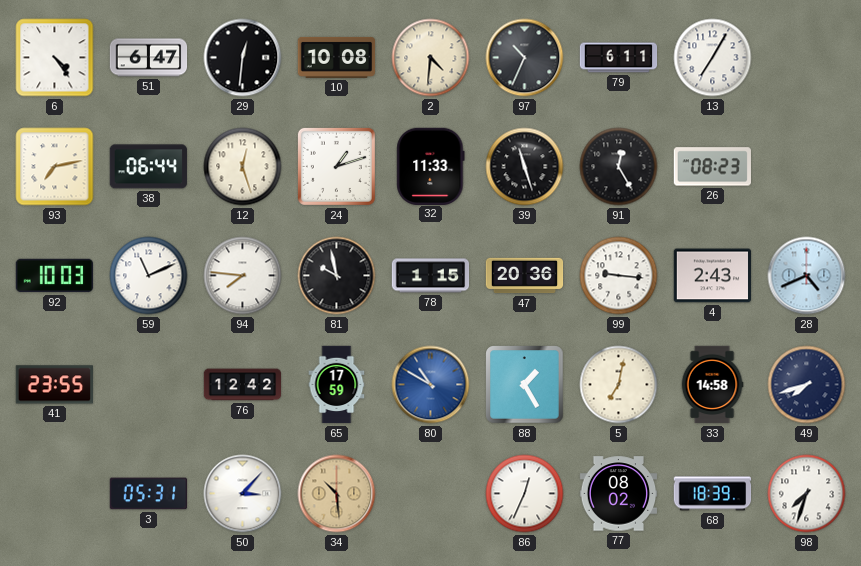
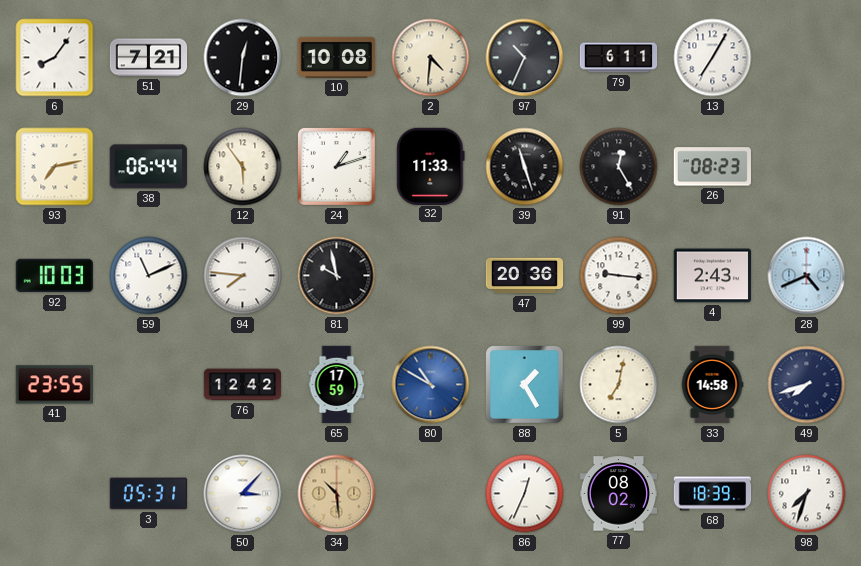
6: 4:24 -> 8:06
51: 6:47 -> 7:21
12: 12:27 -> 5:54
78: 1:15 -> none
